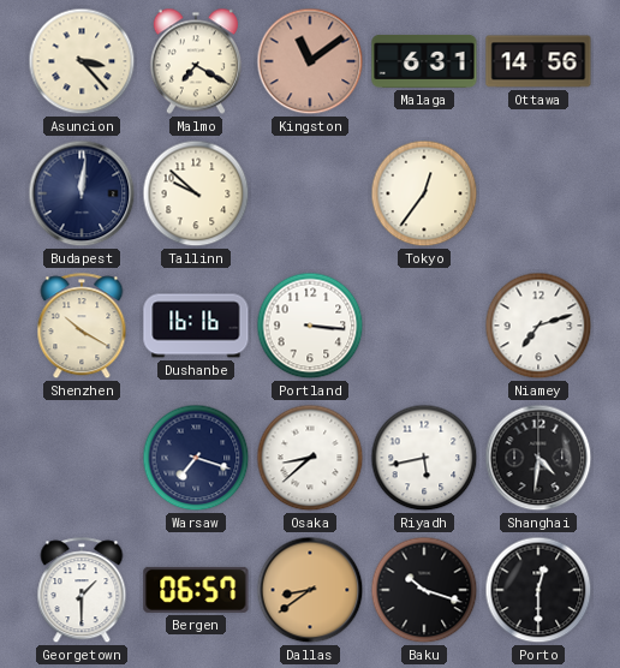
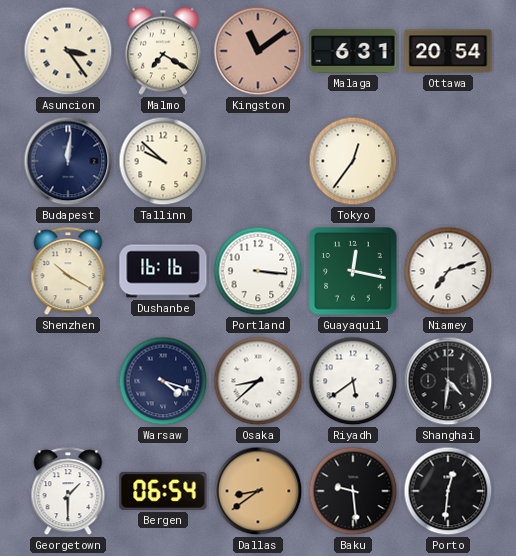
Asuncion: 3:23 -> 3:24
Ottawa: 14:56 -> 20:54
Guayaquil: none -> 12:17
Warsaw: 7:18 -> 4:18
Riyadh: 5:43 -> 5:39
Bergen: 06:57 -> 06:54
Baku: 10:18 -> 9:29
Porto: 12:30 -> 12:31
